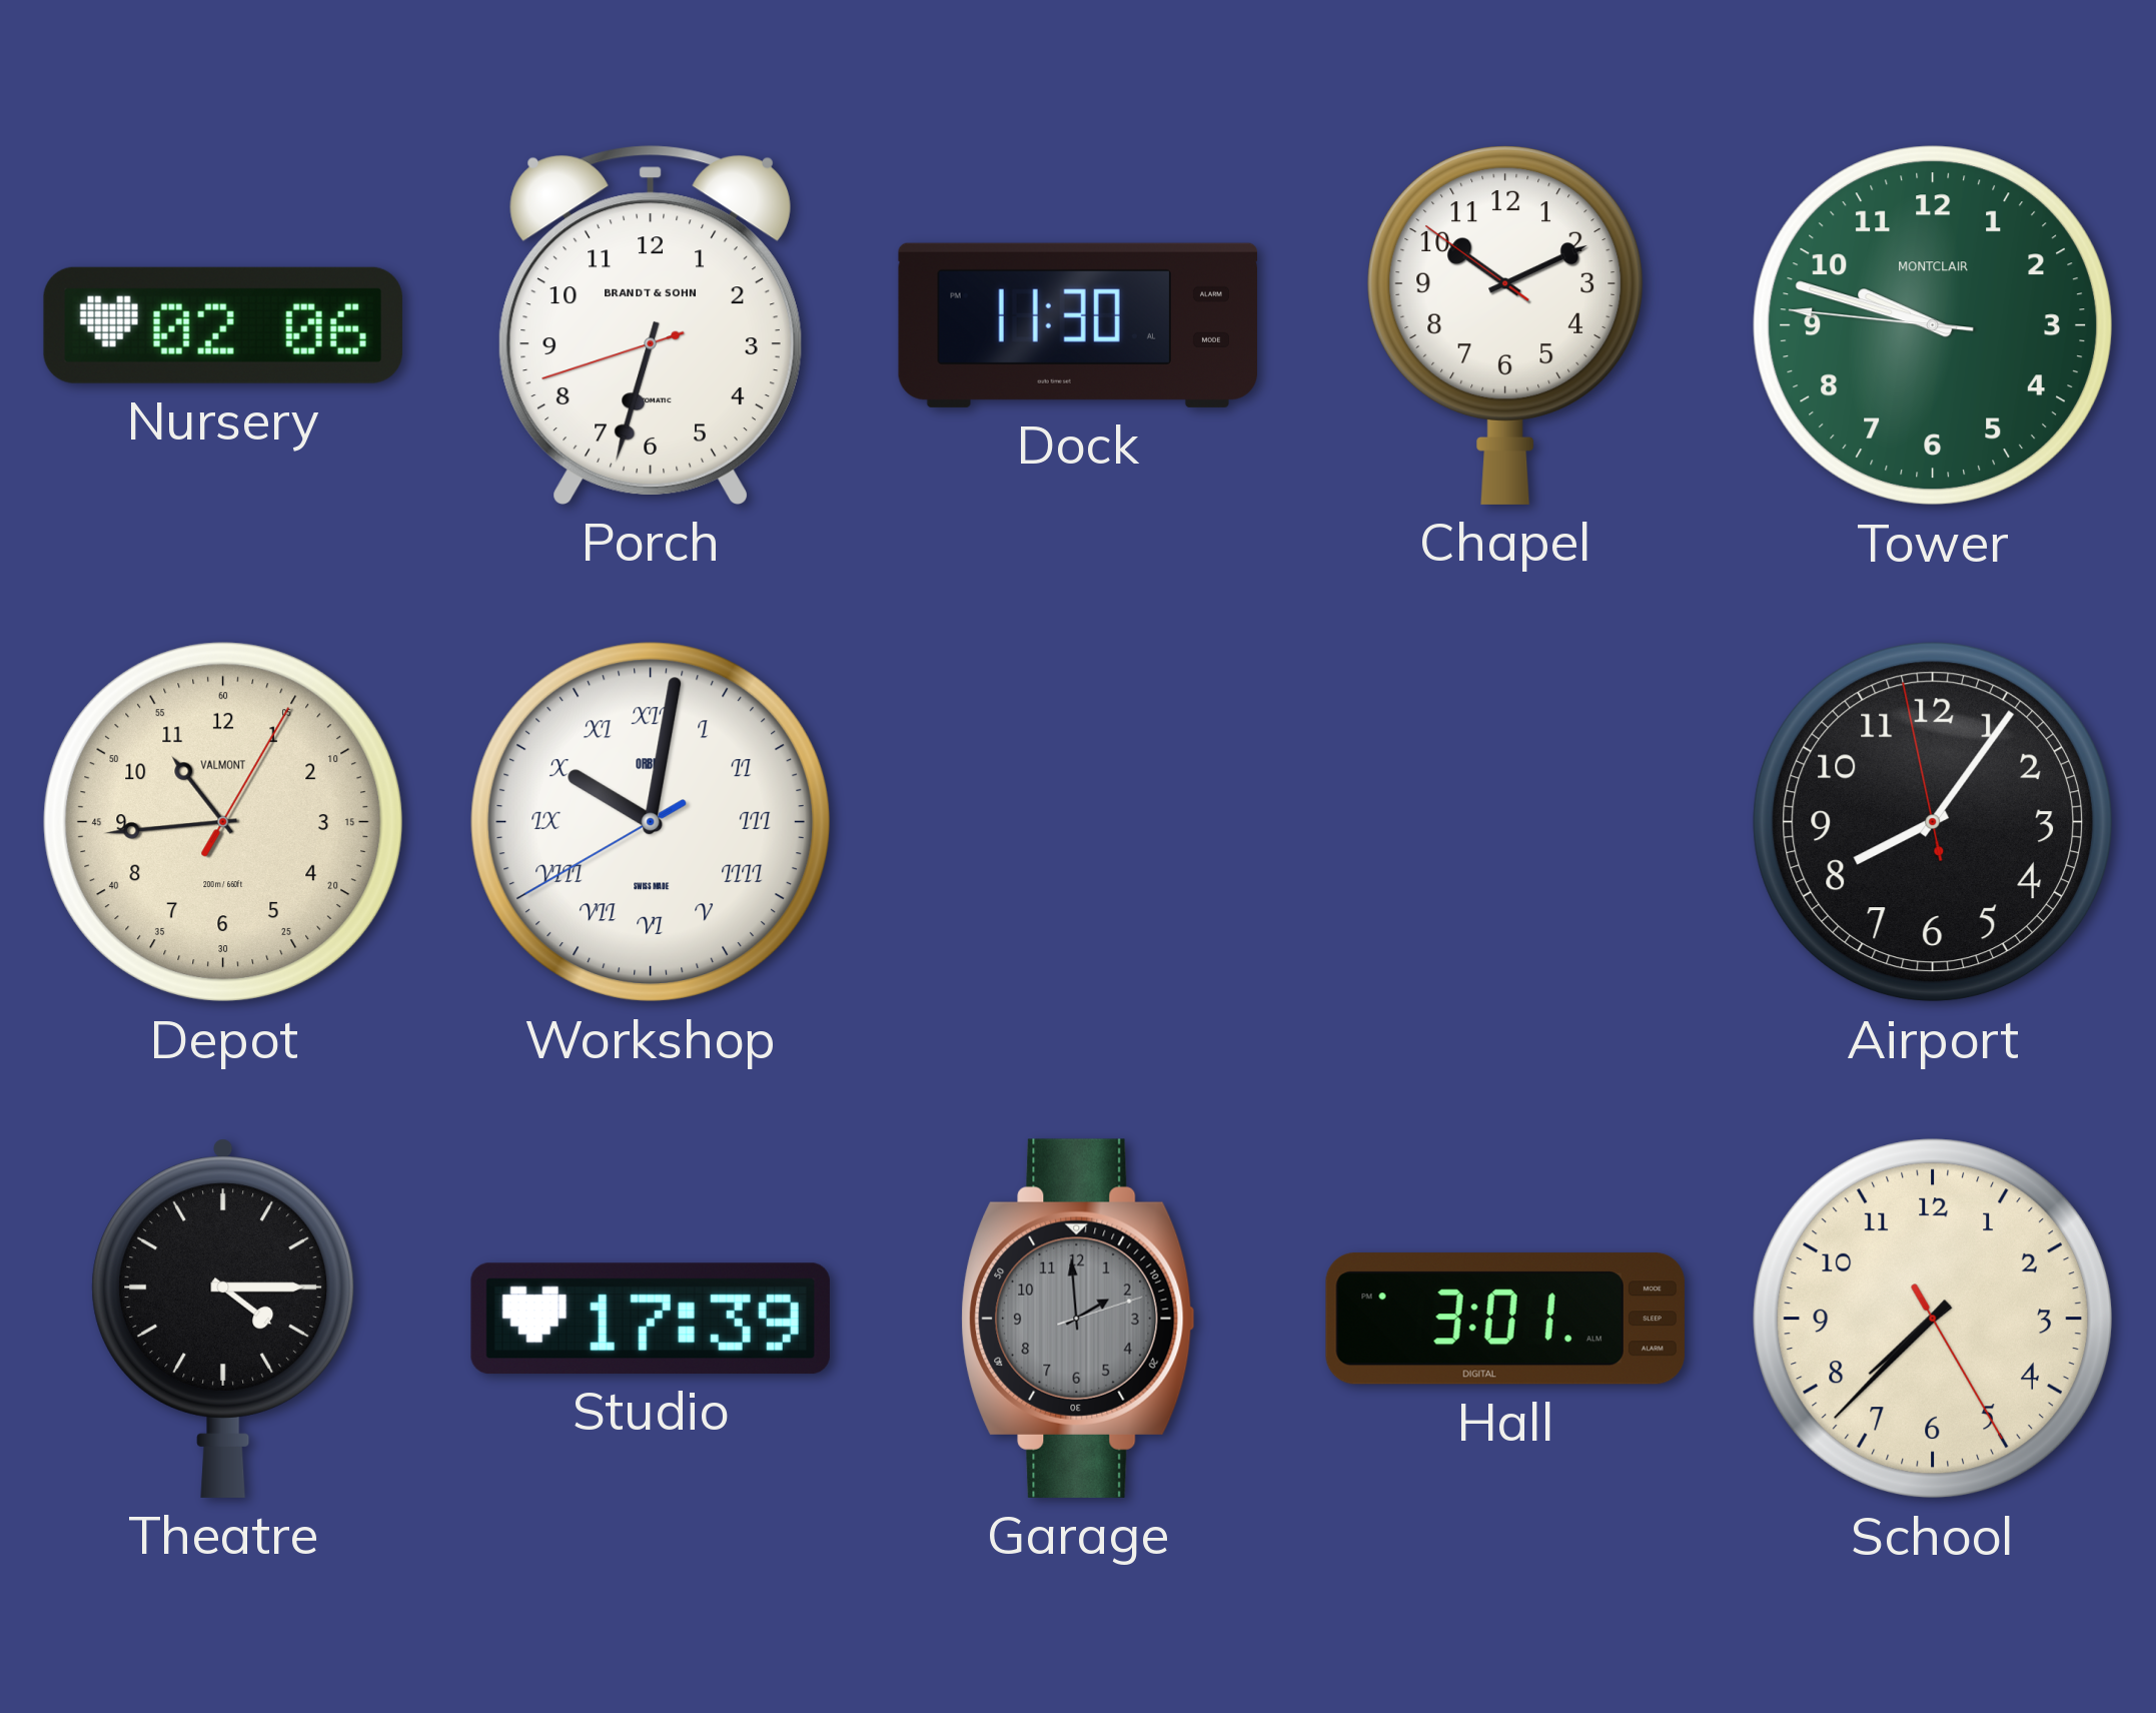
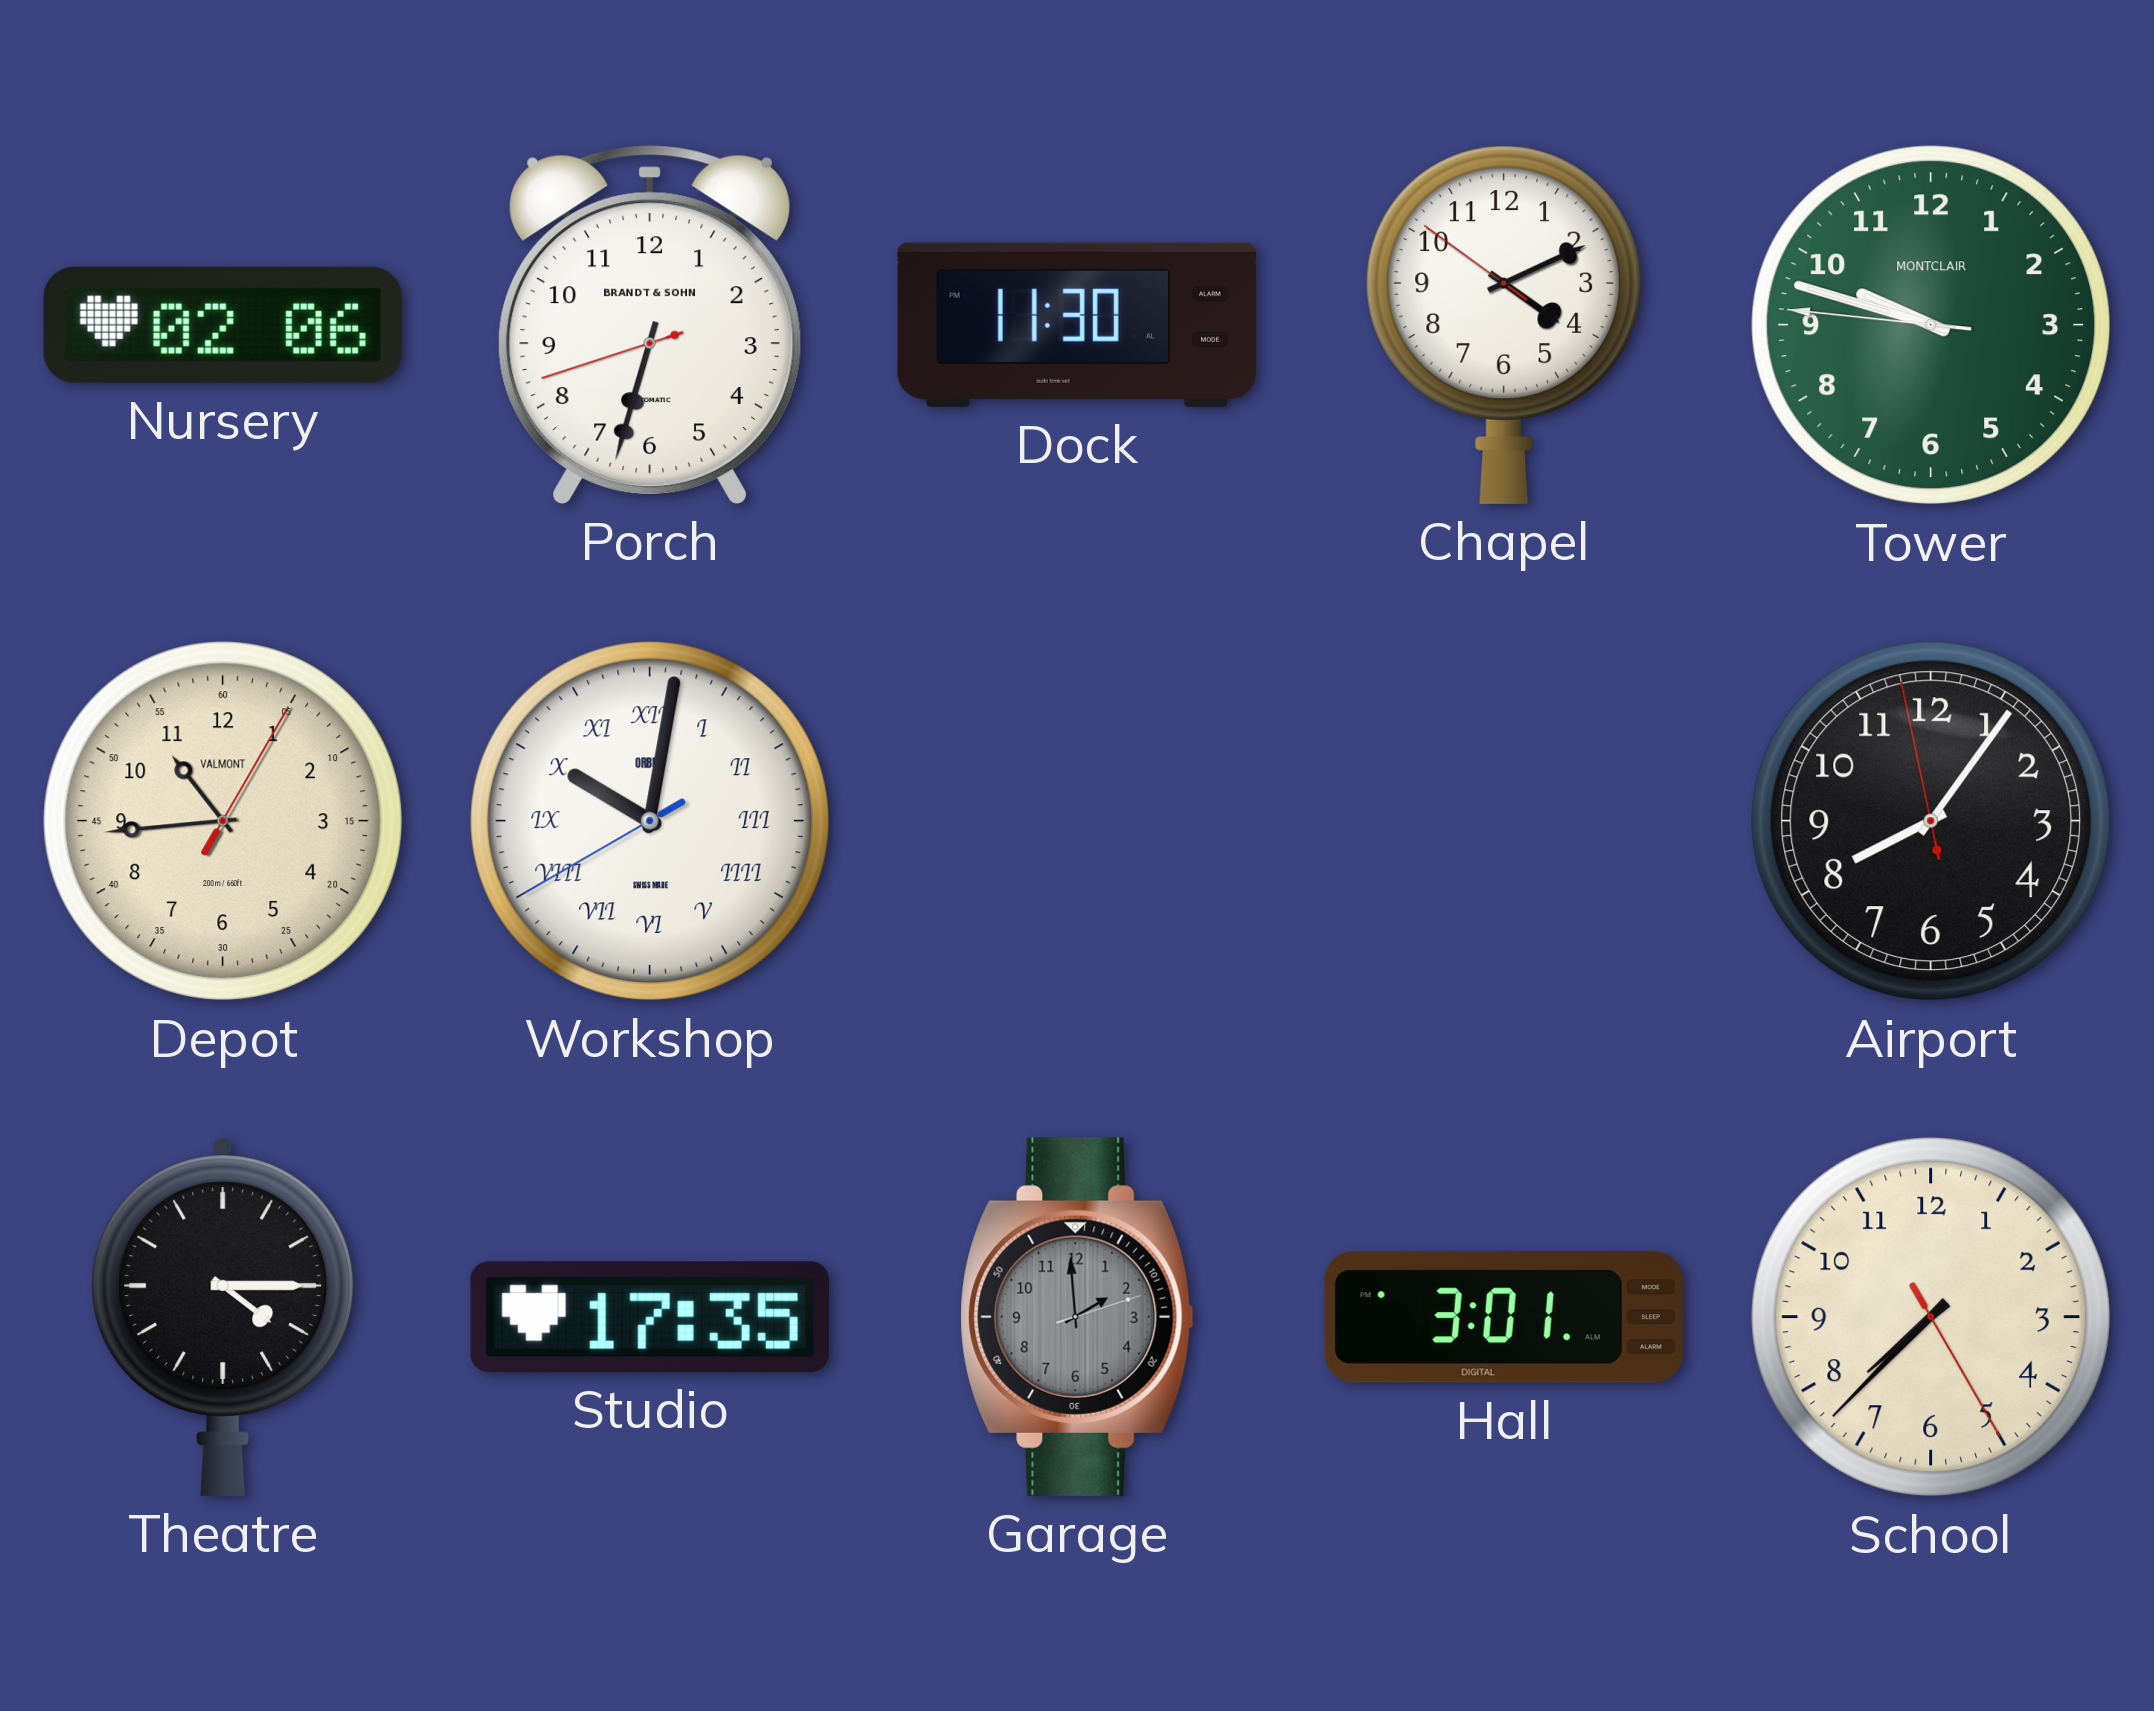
Chapel: 10:10 -> 4:10
Studio: 17:39 -> 17:35
